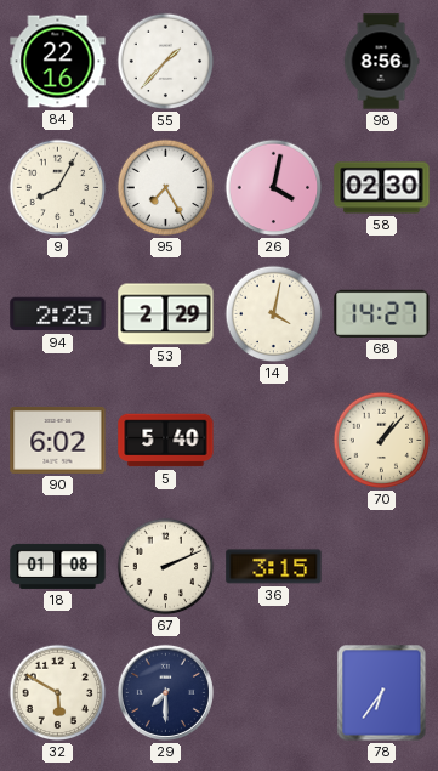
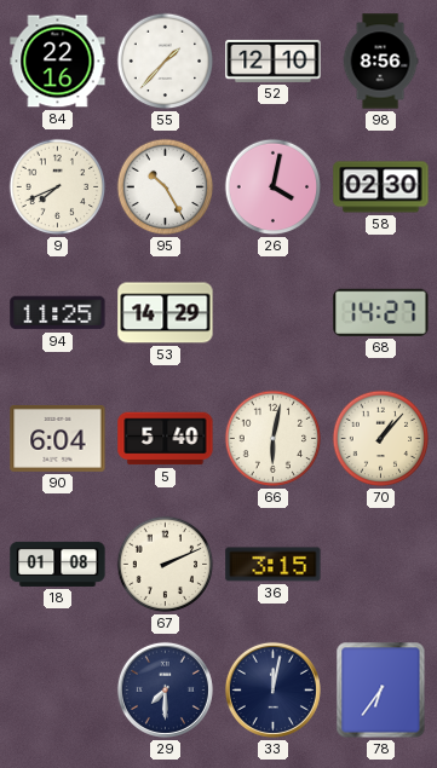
52: none -> 12:10
9: 8:05 -> 7:41
95: 7:25 -> 10:25
94: 2:25 -> 11:25
53: 2:29 -> 14:29
14: 4:02 -> none
90: 6:02 -> 6:04
66: none -> 6:02
32: 5:50 -> none
33: none -> 12:02
